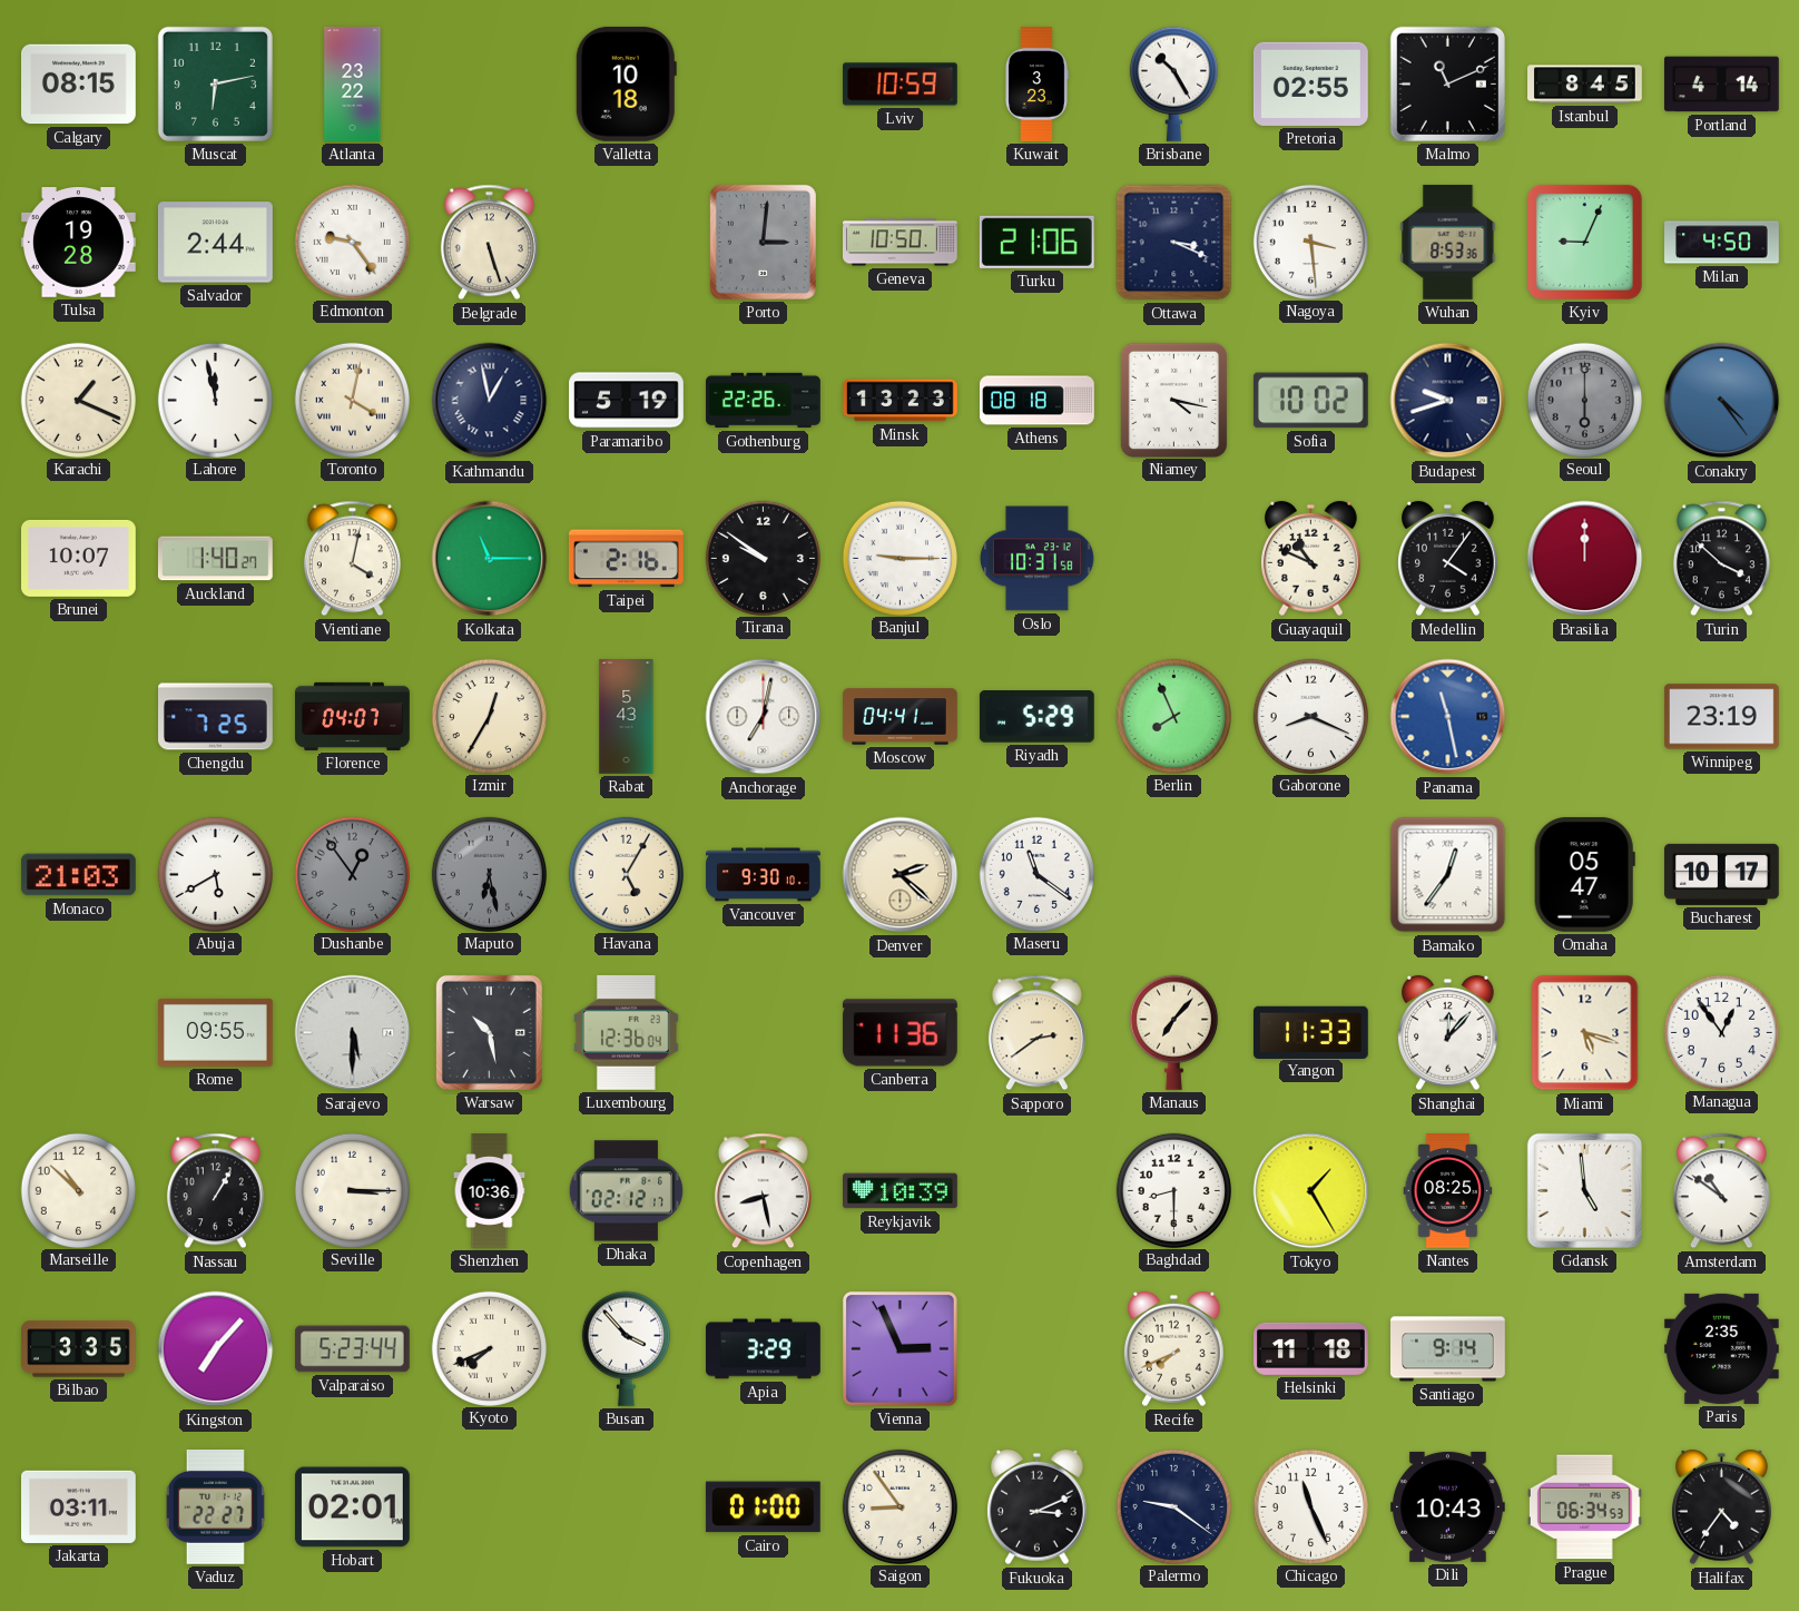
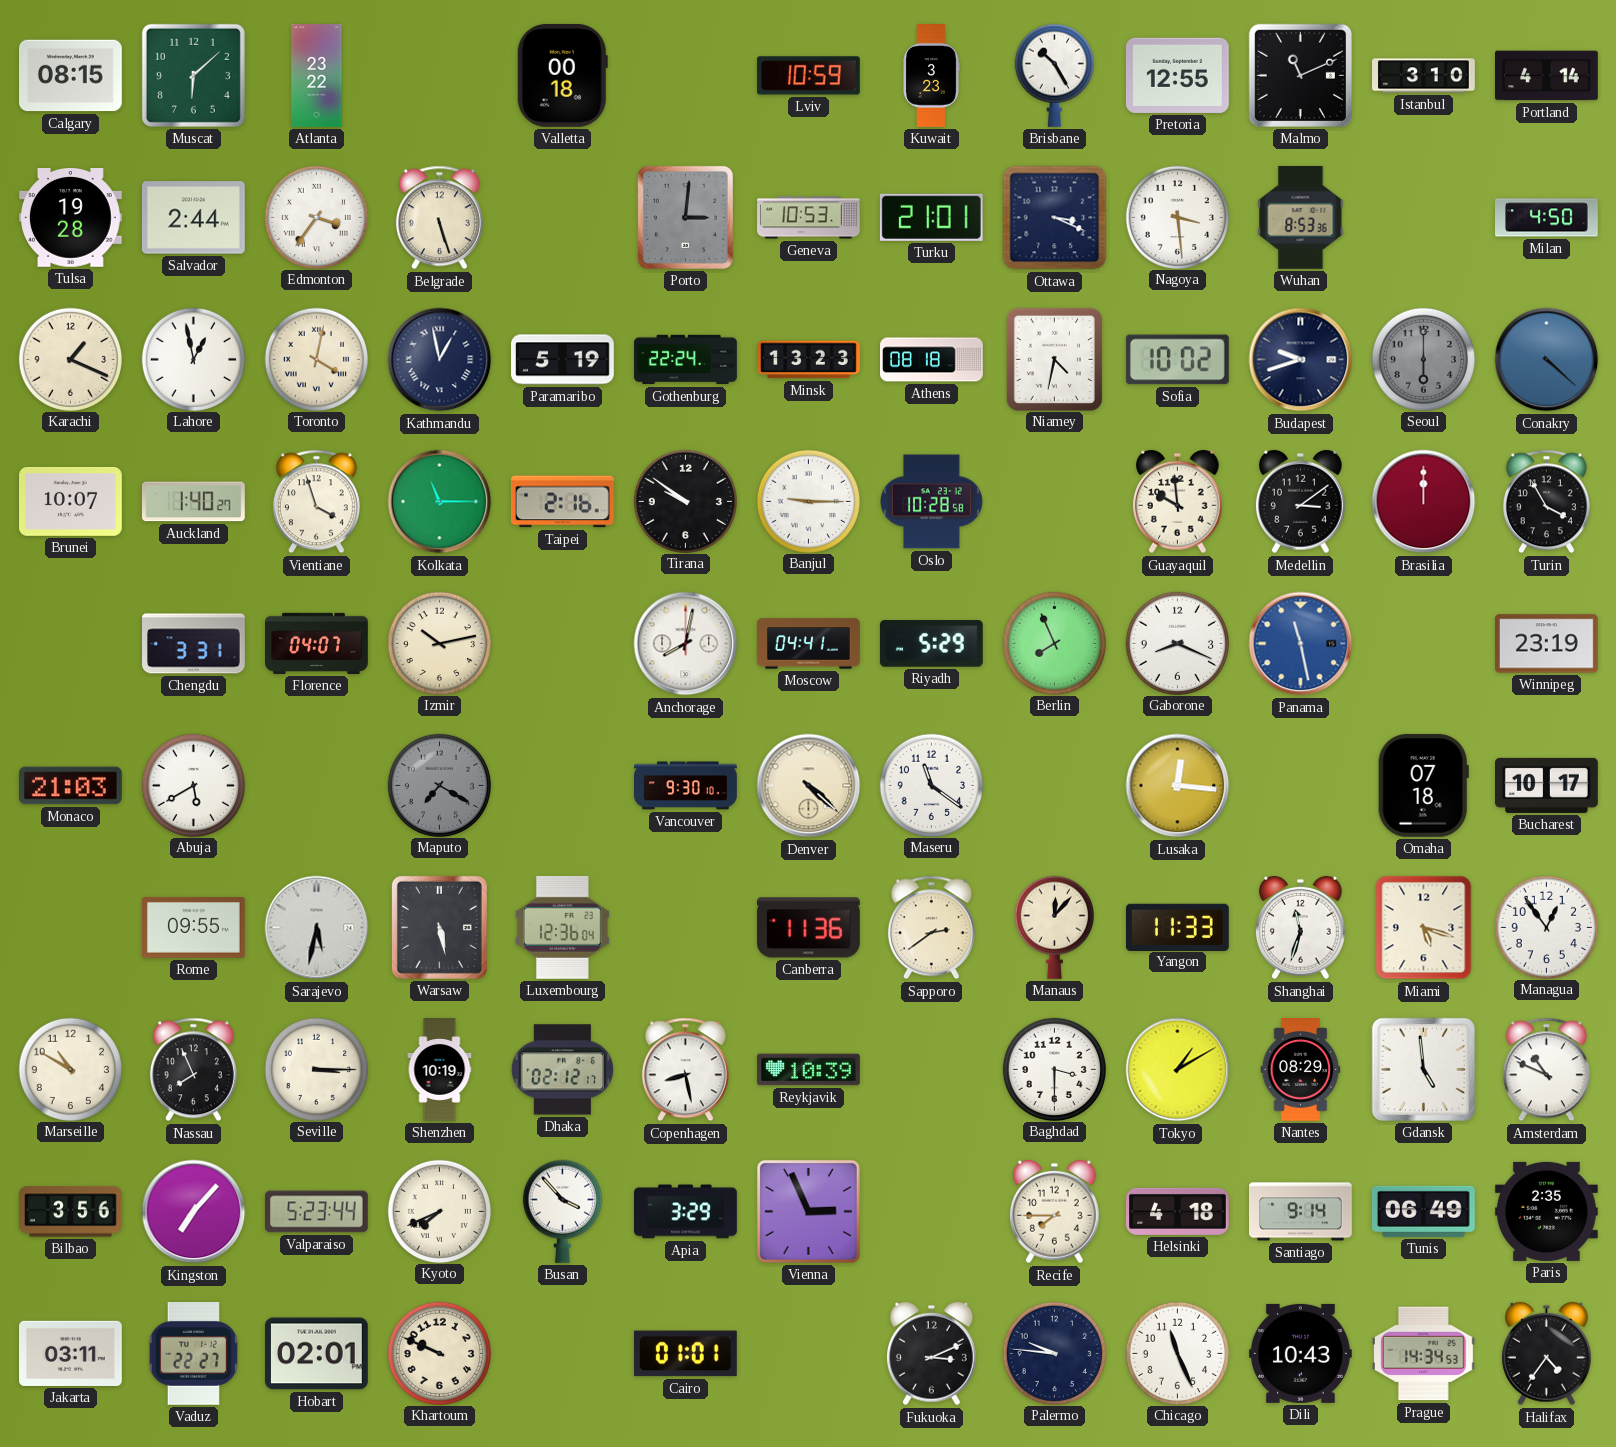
Muscat: 6:13 -> 6:08
Valletta: 10:18 -> 00:18
Pretoria: 02:55 -> 12:55
Istanbul: 8:45 -> 3:10
Edmonton: 9:24 -> 3:36
Geneva: 10:50 -> 10:53
Turku: 21:06 -> 21:01
Kyiv: 9:04 -> none
Lahore: 11:58 -> 12:58
Gothenburg: 22:26 -> 22:24
Niamey: 4:17 -> 4:32
Conakry: 4:24 -> 4:22
Vientiane: 4:02 -> 3:57
Oslo: 10:31 -> 10:28
Guayaquil: 10:49 -> 9:59
Medellin: 4:06 -> 3:09
Turin: 3:52 -> 3:55
Chengdu: 7:25 -> 3:31
Izmir: 12:35 -> 10:13
Rabat: 5:43 -> none
Anchorage: 7:02 -> 8:02
Dushanbe: 12:54 -> none
Maputo: 6:28 -> 7:20
Havana: 5:05 -> none
Denver: 2:22 -> 4:22
Lusaka: none -> 12:16
Bamako: 12:36 -> none
Omaha: 05:47 -> 07:18
Sarajevo: 5:30 -> 5:32
Warsaw: 10:28 -> 5:28
Manaus: 7:07 -> 12:07
Shanghai: 12:07 -> 11:33
Marseille: 10:52 -> 10:50
Nassau: 1:05 -> 7:56
Shenzhen: 10:36 -> 10:19
Baghdad: 8:30 -> 3:30
Tokyo: 1:25 -> 1:10
Nantes: 08:25 -> 08:29
Amsterdam: 10:51 -> 10:49
Bilbao: 3:35 -> 3:56
Recife: 7:41 -> 7:45
Helsinki: 11:18 -> 4:18
Tunis: none -> 06:49
Khartoum: none -> 9:49
Cairo: 01:00 -> 01:01
Saigon: 8:54 -> none
Palermo: 9:21 -> 9:46
Prague: 06:34 -> 14:34
